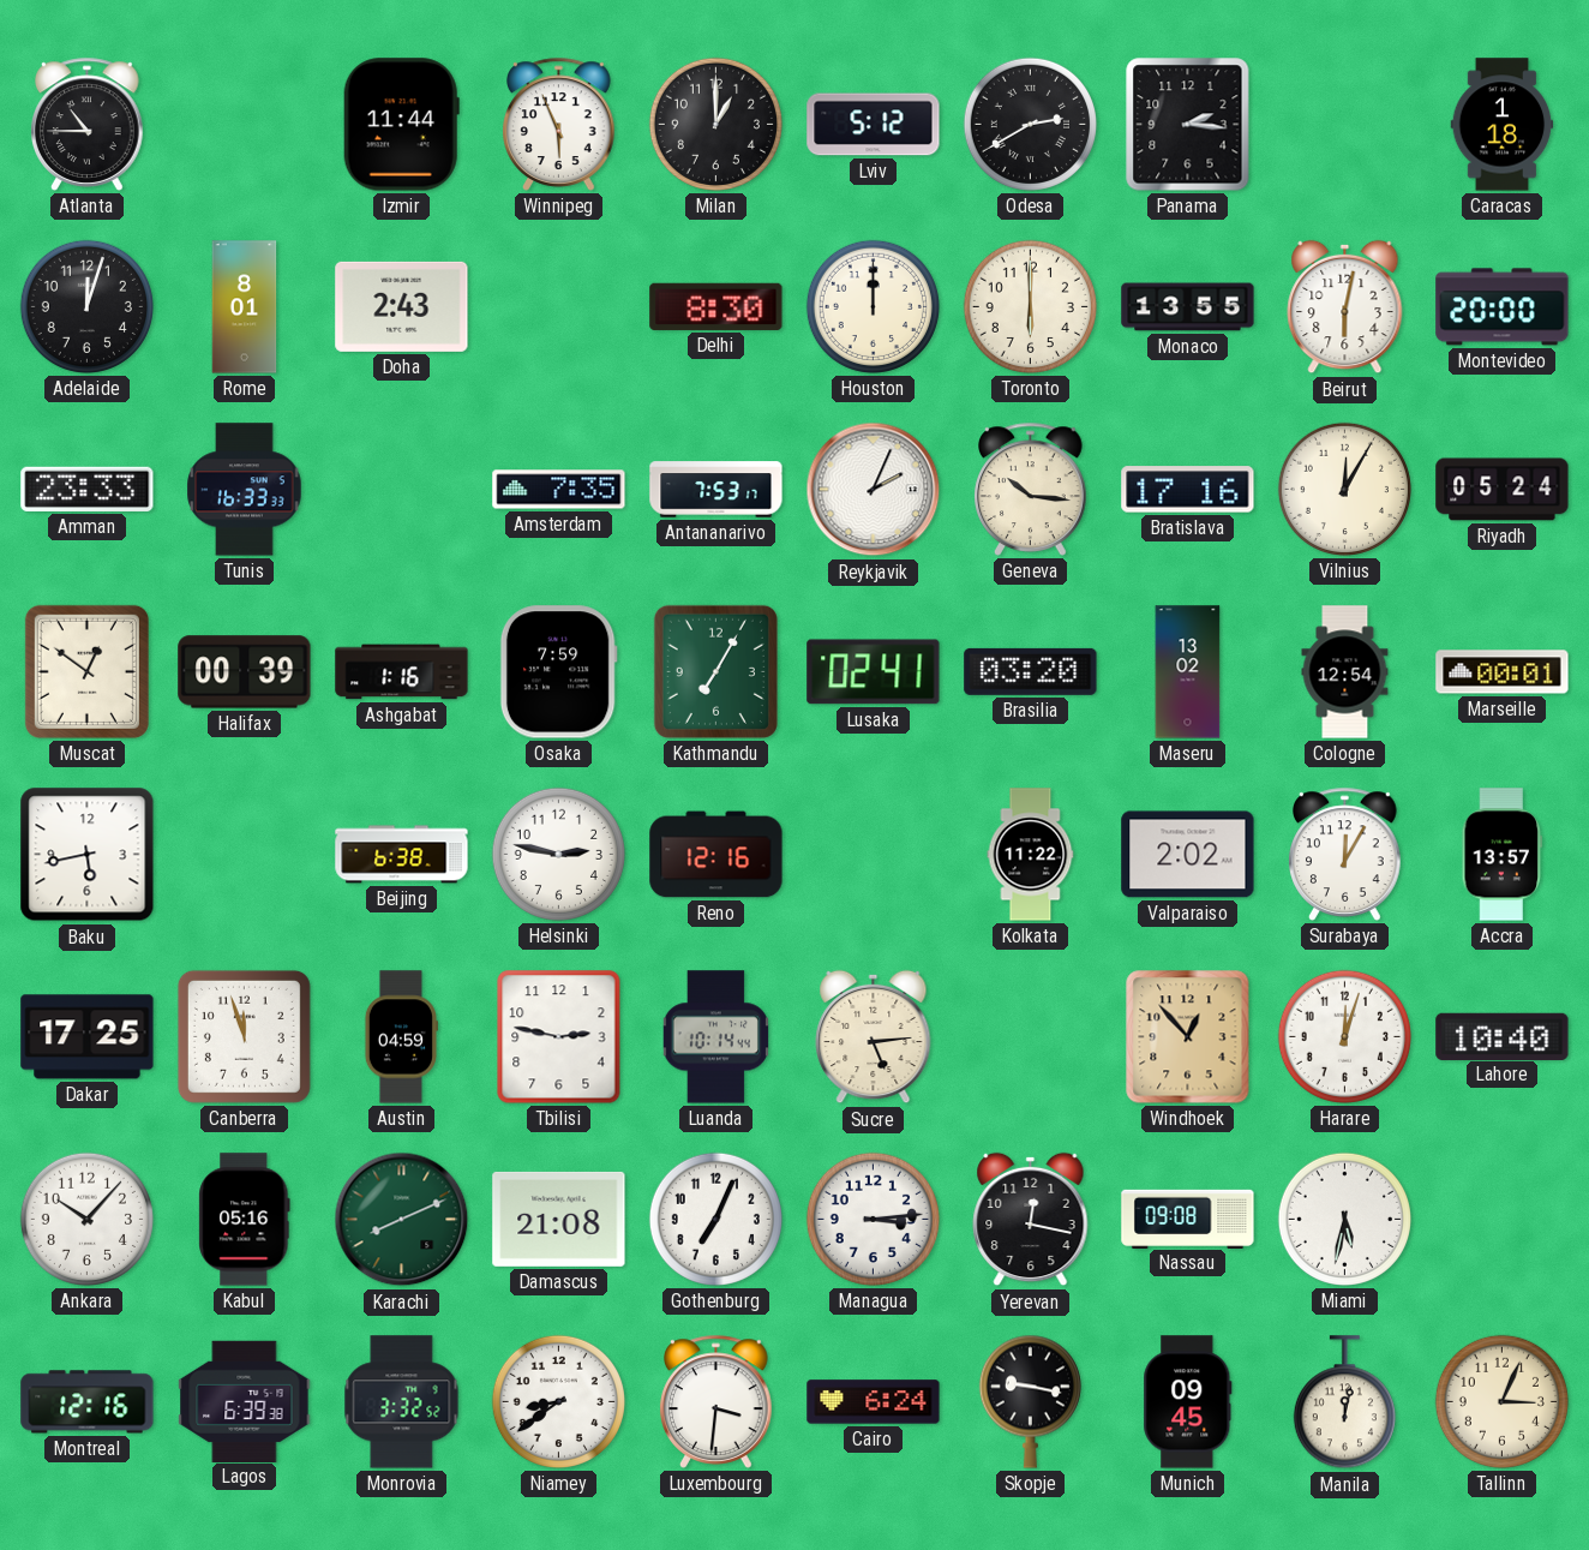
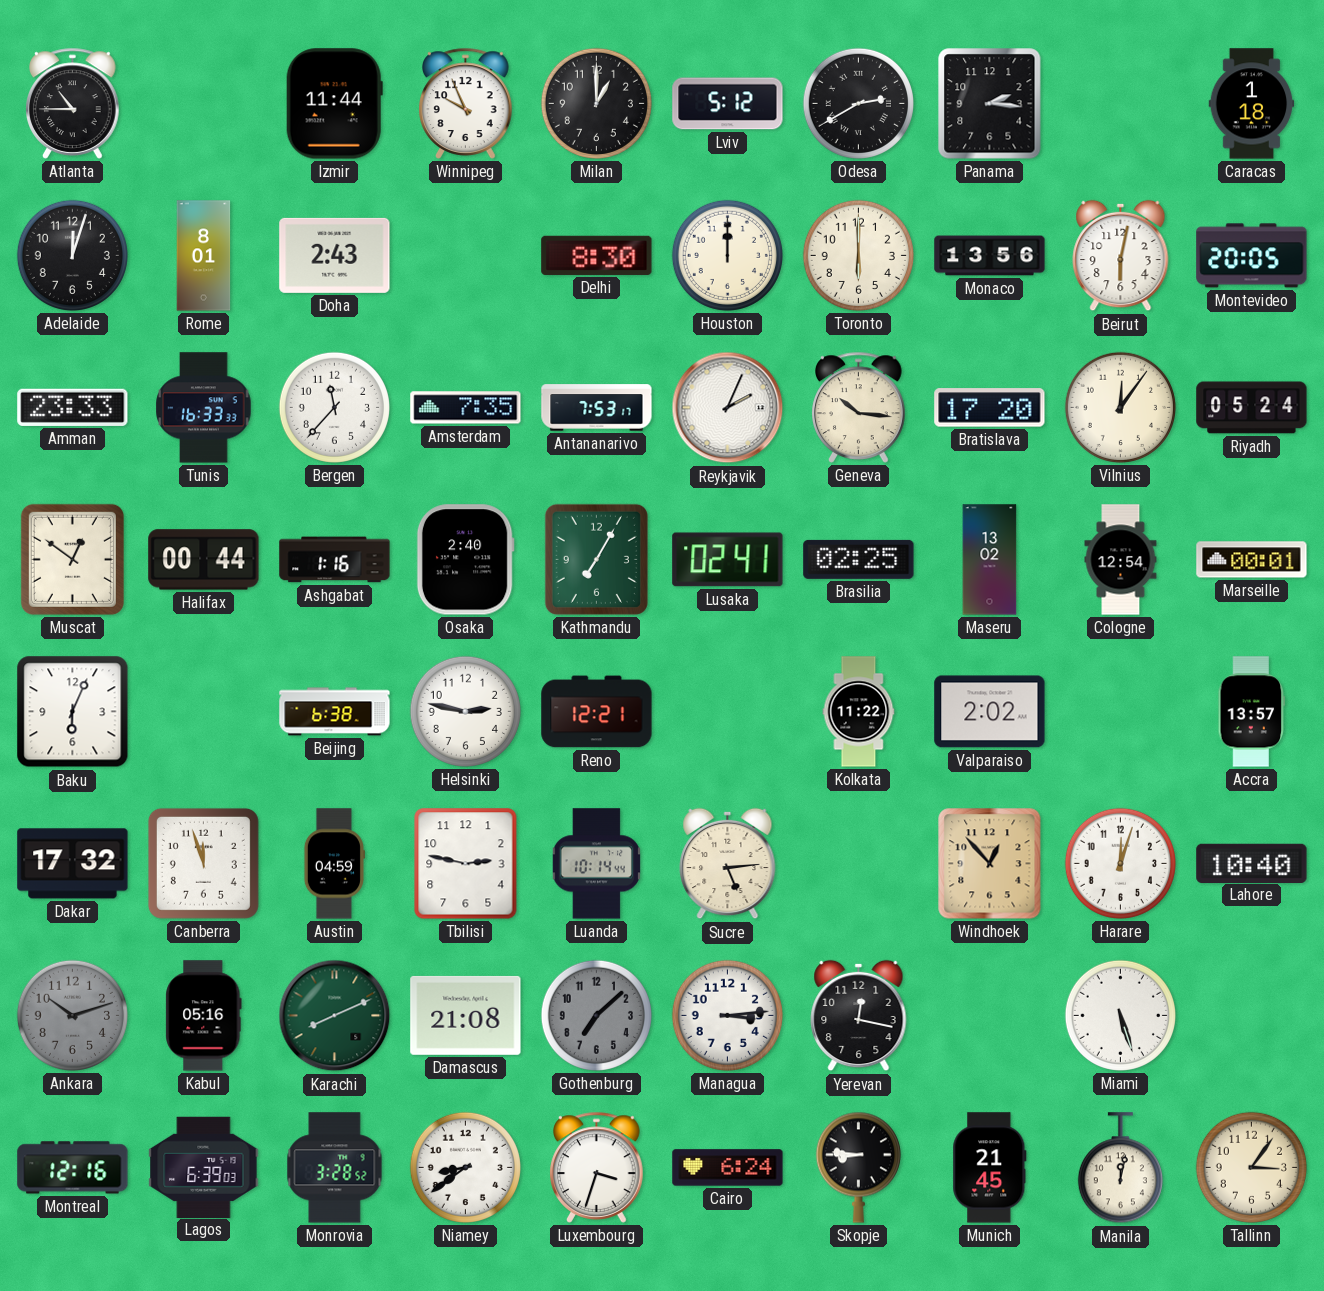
Winnipeg: 5:56 -> 9:56
Monaco: 13:55 -> 13:56
Montevideo: 20:00 -> 20:05
Bergen: none -> 11:37
Bratislava: 17:16 -> 17:20
Vilnius: 12:05 -> 12:06
Halifax: 00:39 -> 00:44
Osaka: 7:59 -> 2:40
Brasilia: 03:20 -> 02:25
Baku: 5:43 -> 6:04
Reno: 12:16 -> 12:21
Surabaya: 12:05 -> none
Dakar: 17:25 -> 17:32
Ankara: 10:07 -> 10:12
Ankara dial: white -> grey
Gothenburg: 7:04 -> 7:08
Gothenburg dial: white -> grey
Nassau: 09:08 -> none
Miami: 5:32 -> 5:27
Lagos: 6:39:38 -> 6:39:03
Monrovia: 3:32 -> 3:28
Luxembourg: 3:31 -> 3:33
Skopje: 9:17 -> 8:46
Munich: 09:45 -> 21:45
Tallinn: 3:04 -> 3:06
